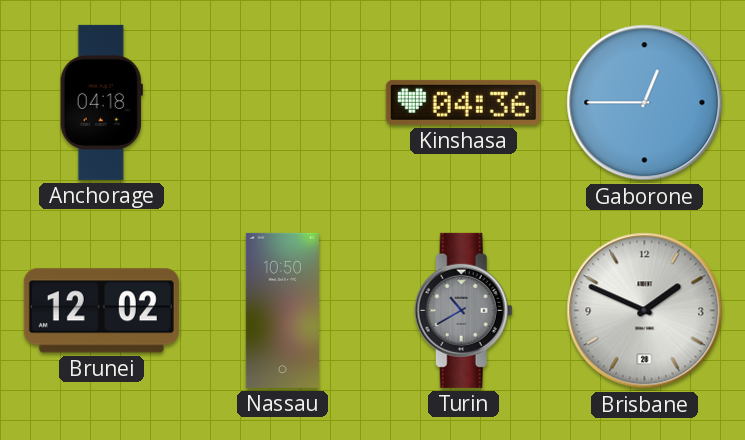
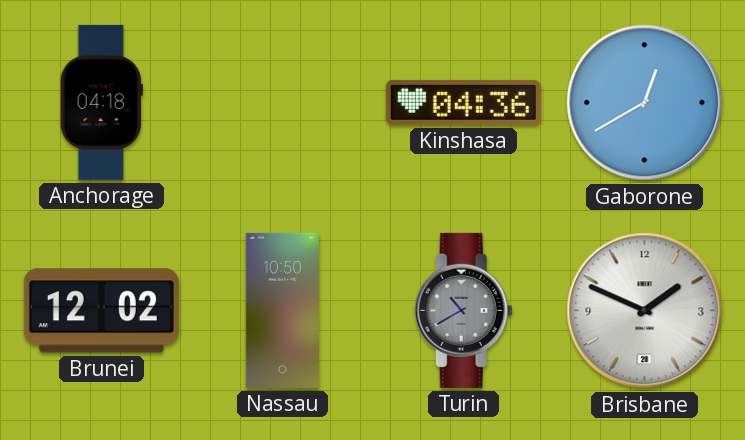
Gaborone: 12:45 -> 12:40
